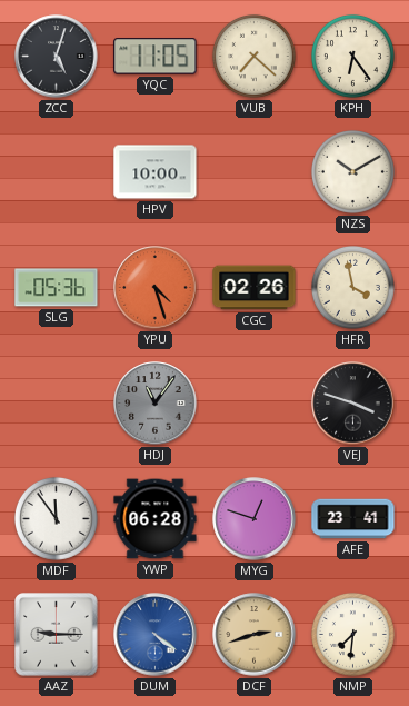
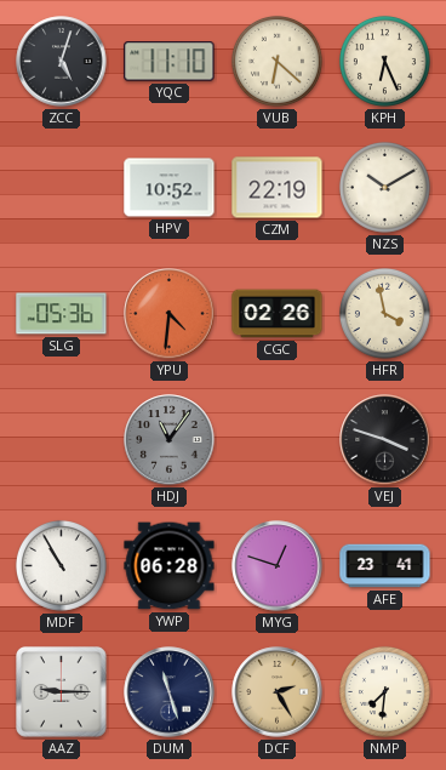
YQC: 11:05 -> 11:10
VUB: 7:22 -> 6:22
KPH: 6:24 -> 6:26
HPV: 10:00 -> 10:52
CZM: none -> 22:19
YPU: 4:27 -> 4:31
MDF: 11:54 -> 10:55
DUM: 4:21 -> 11:27
DUM dial: blue -> navy
DCF: 2:42 -> 2:25
